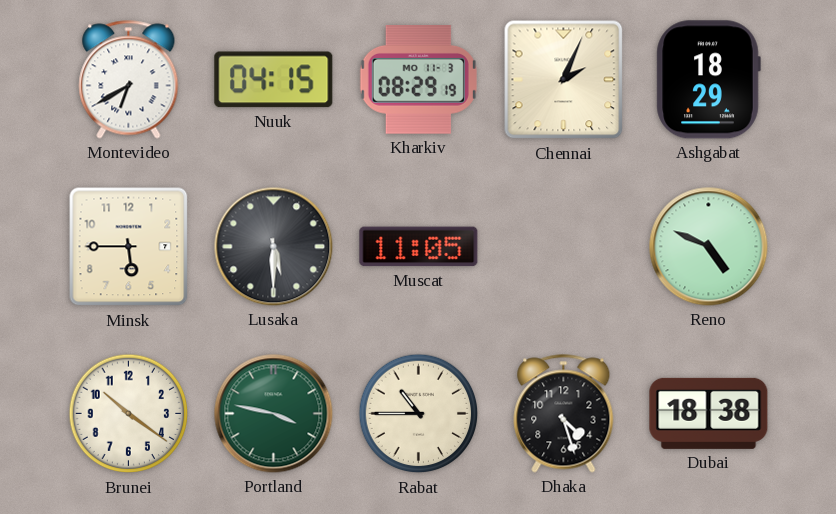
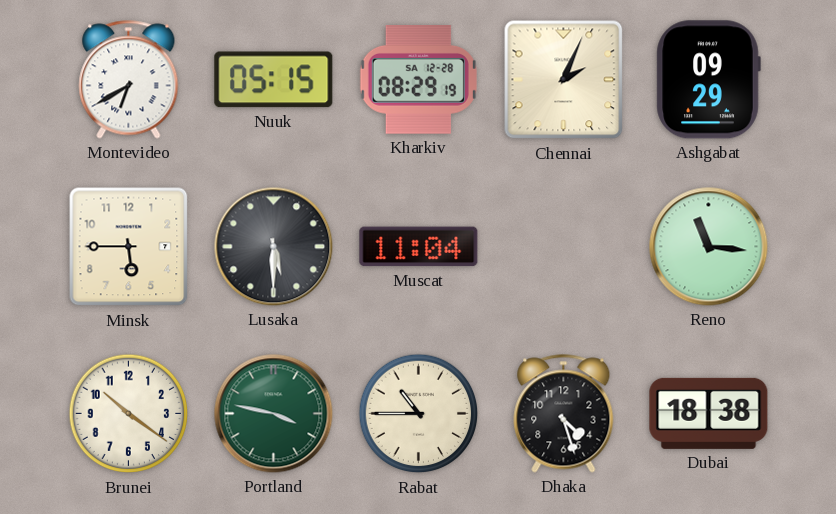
Nuuk: 04:15 -> 05:15
Kharkiv date: MO 11-3 -> SA 12-28
Ashgabat: 18:29 -> 09:29
Muscat: 11:05 -> 11:04
Reno: 4:49 -> 11:16
